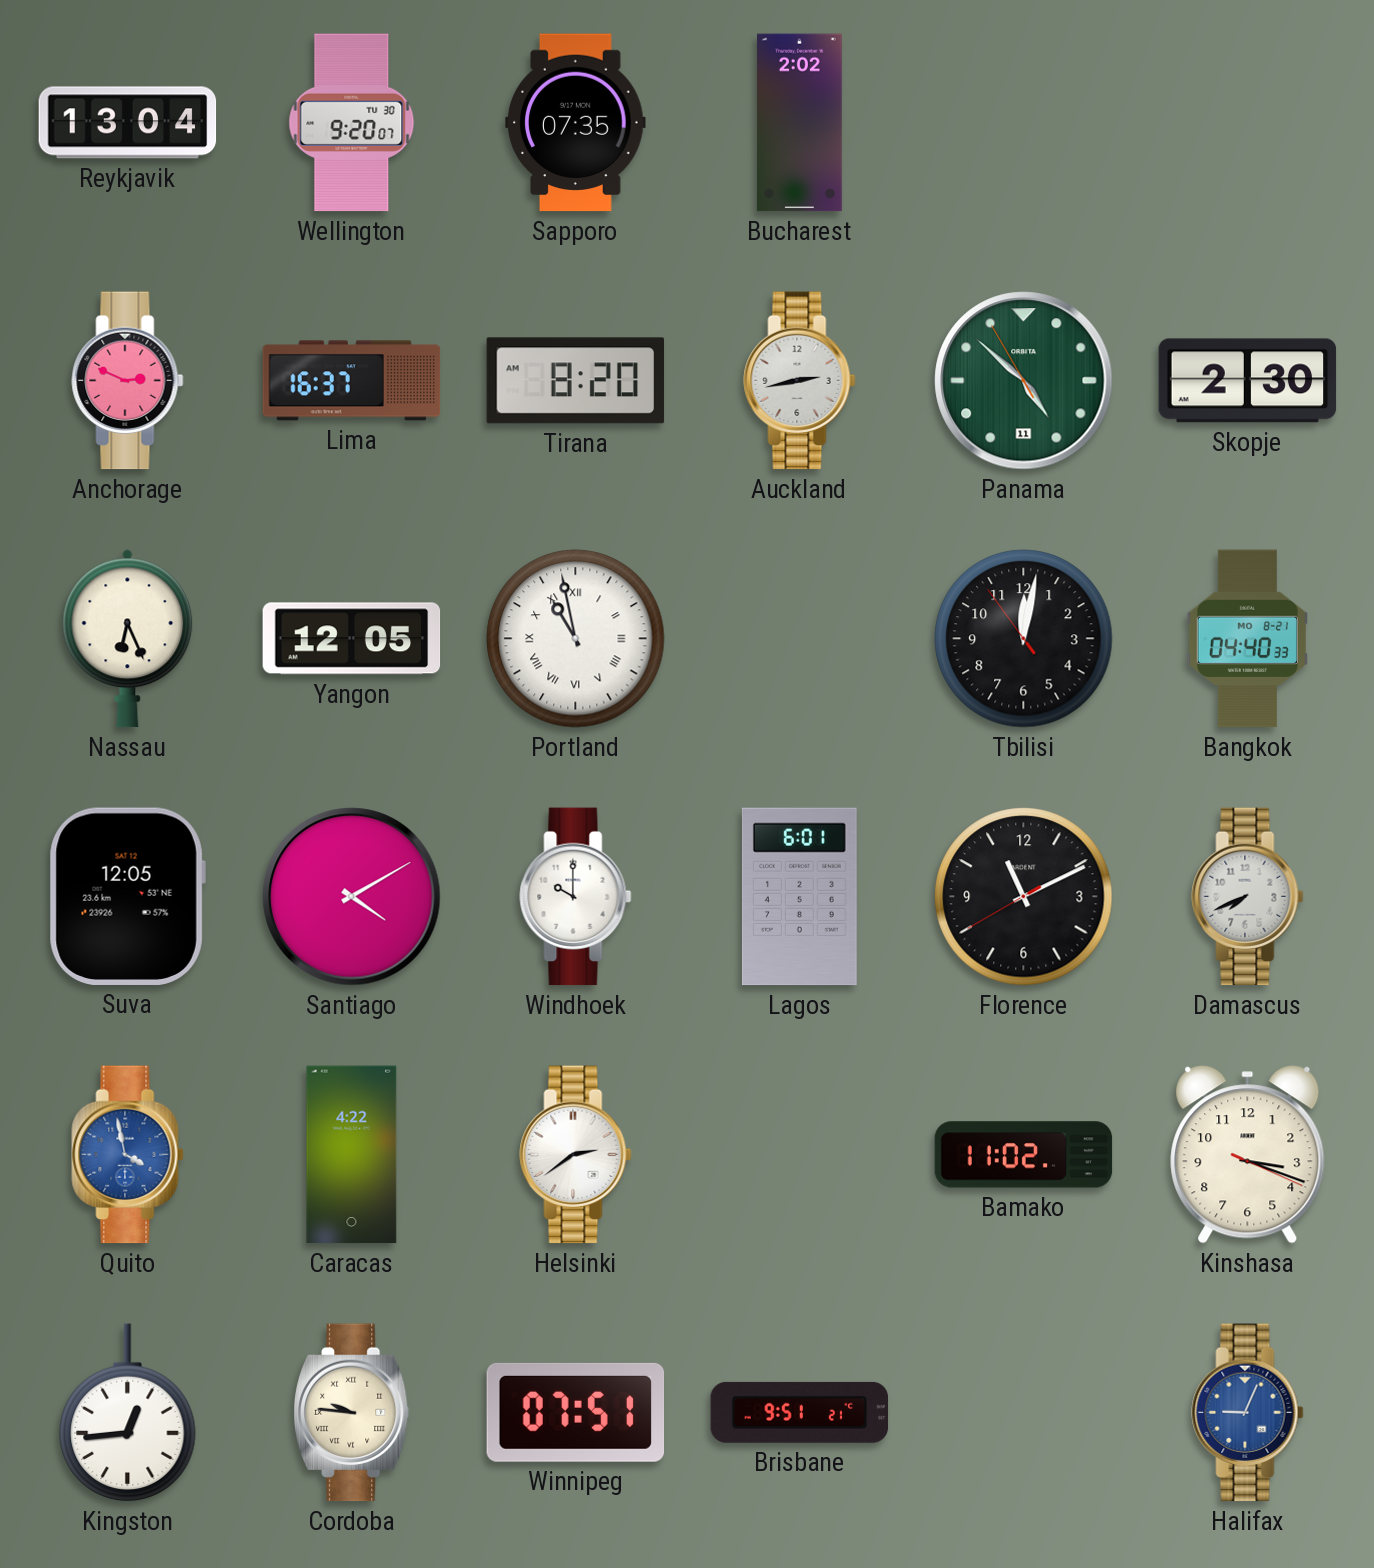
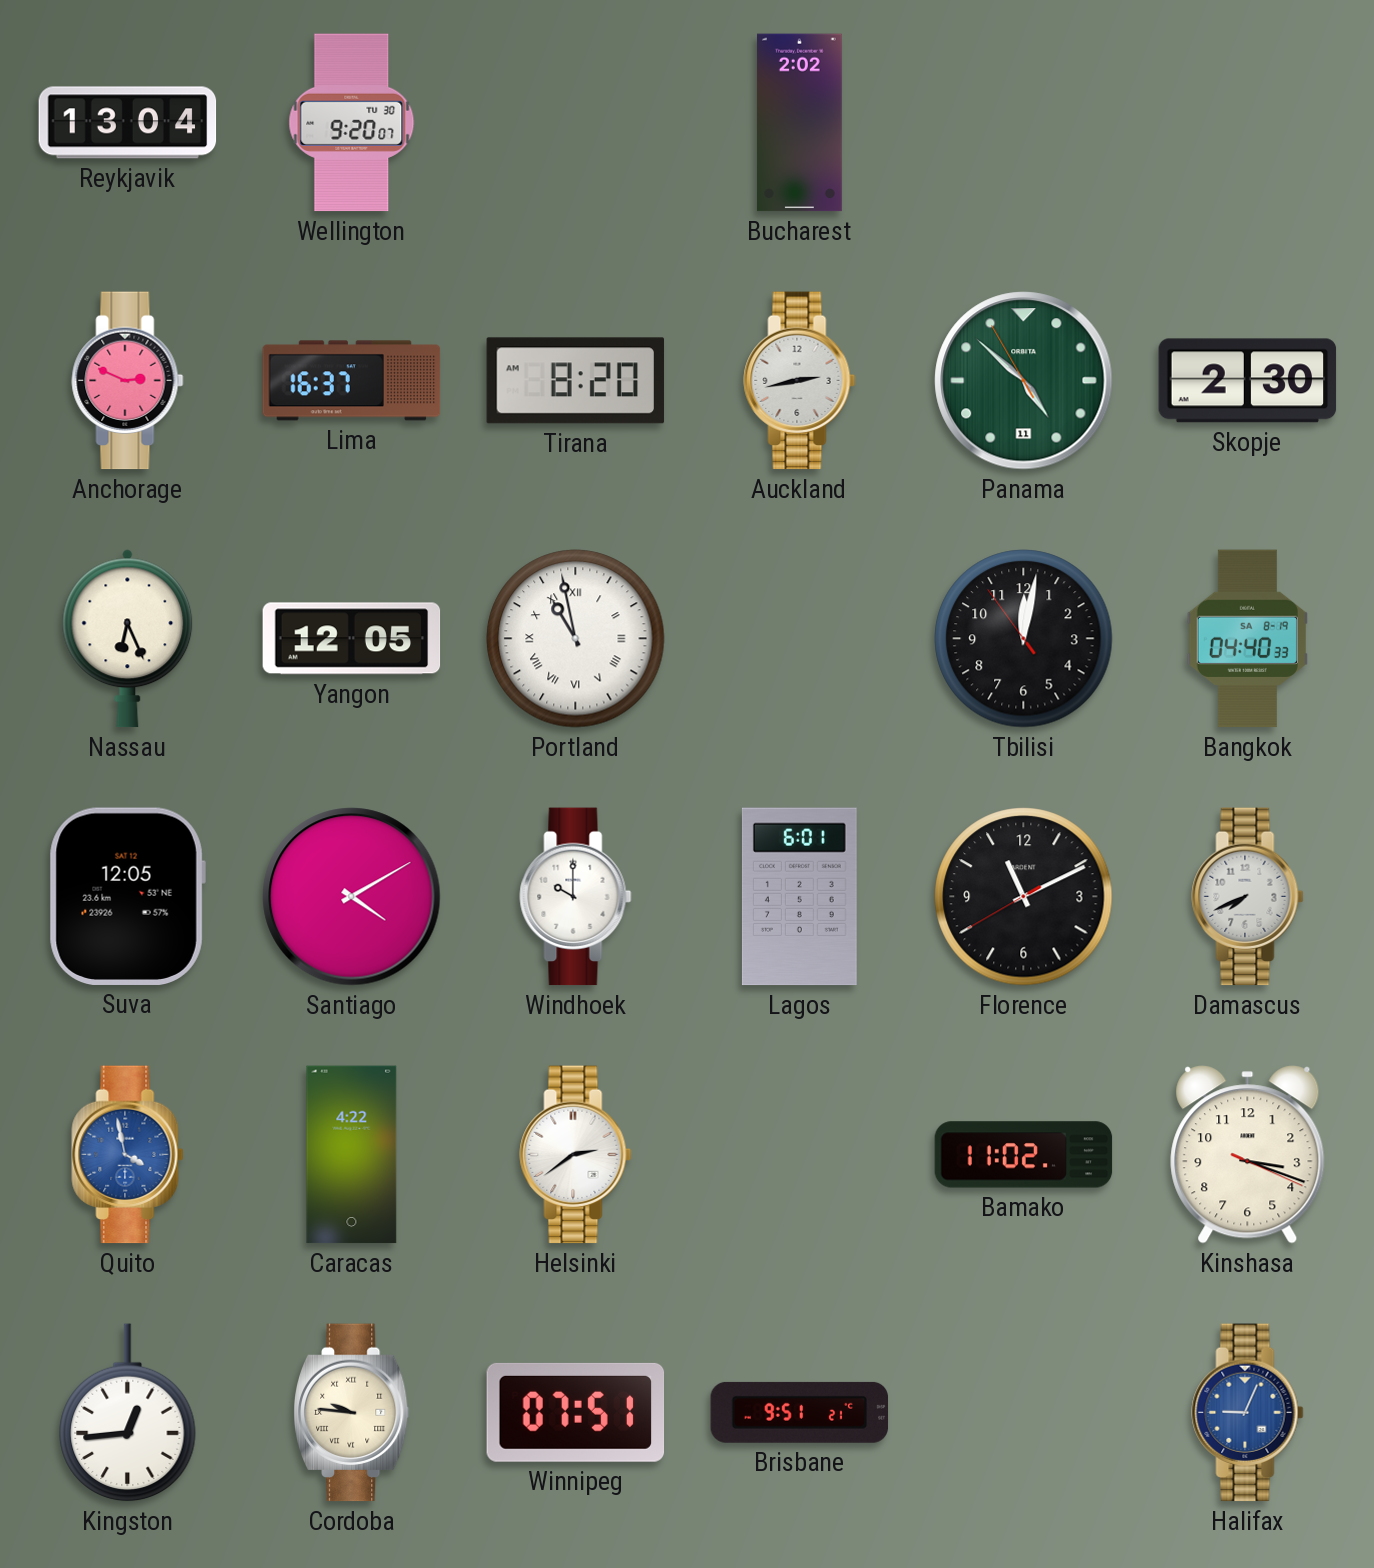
Sapporo: 07:35 -> none
Bangkok date: MO 8-21 -> SA 8-19
